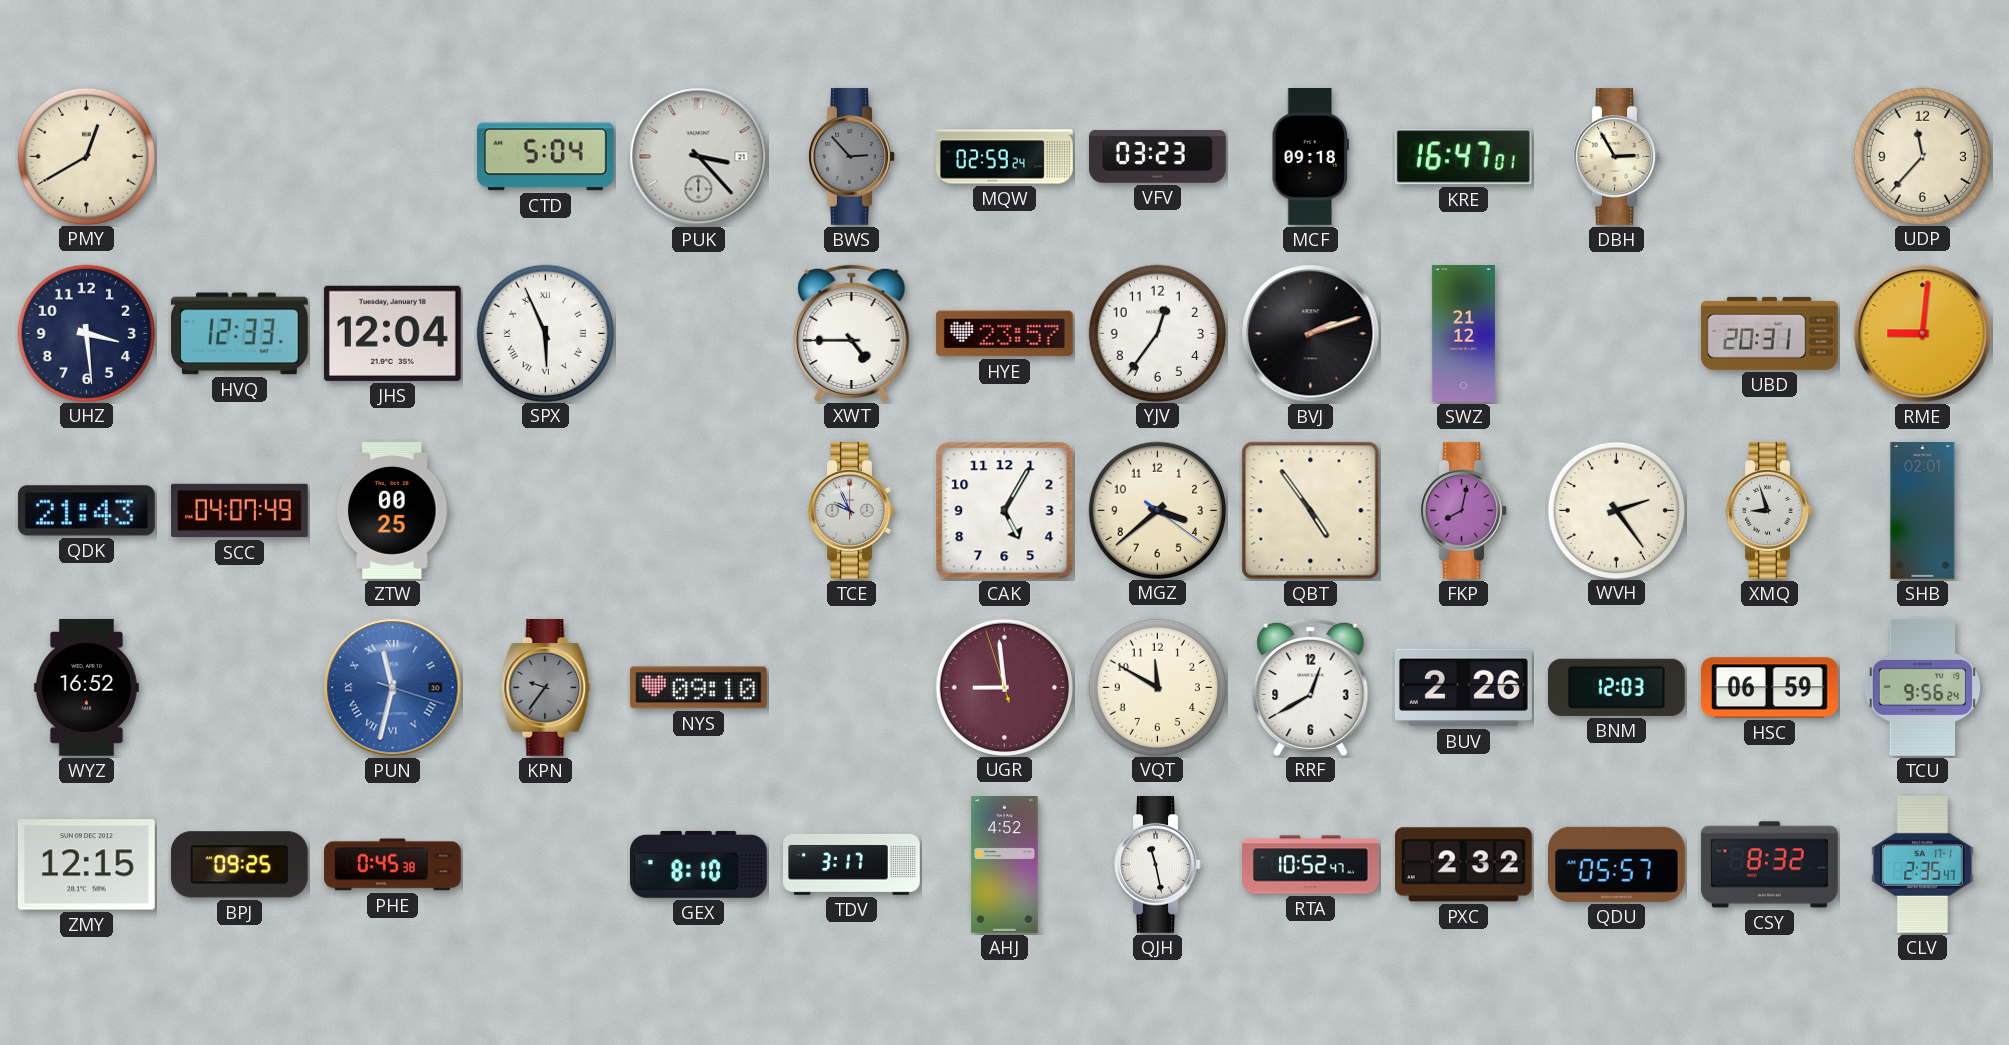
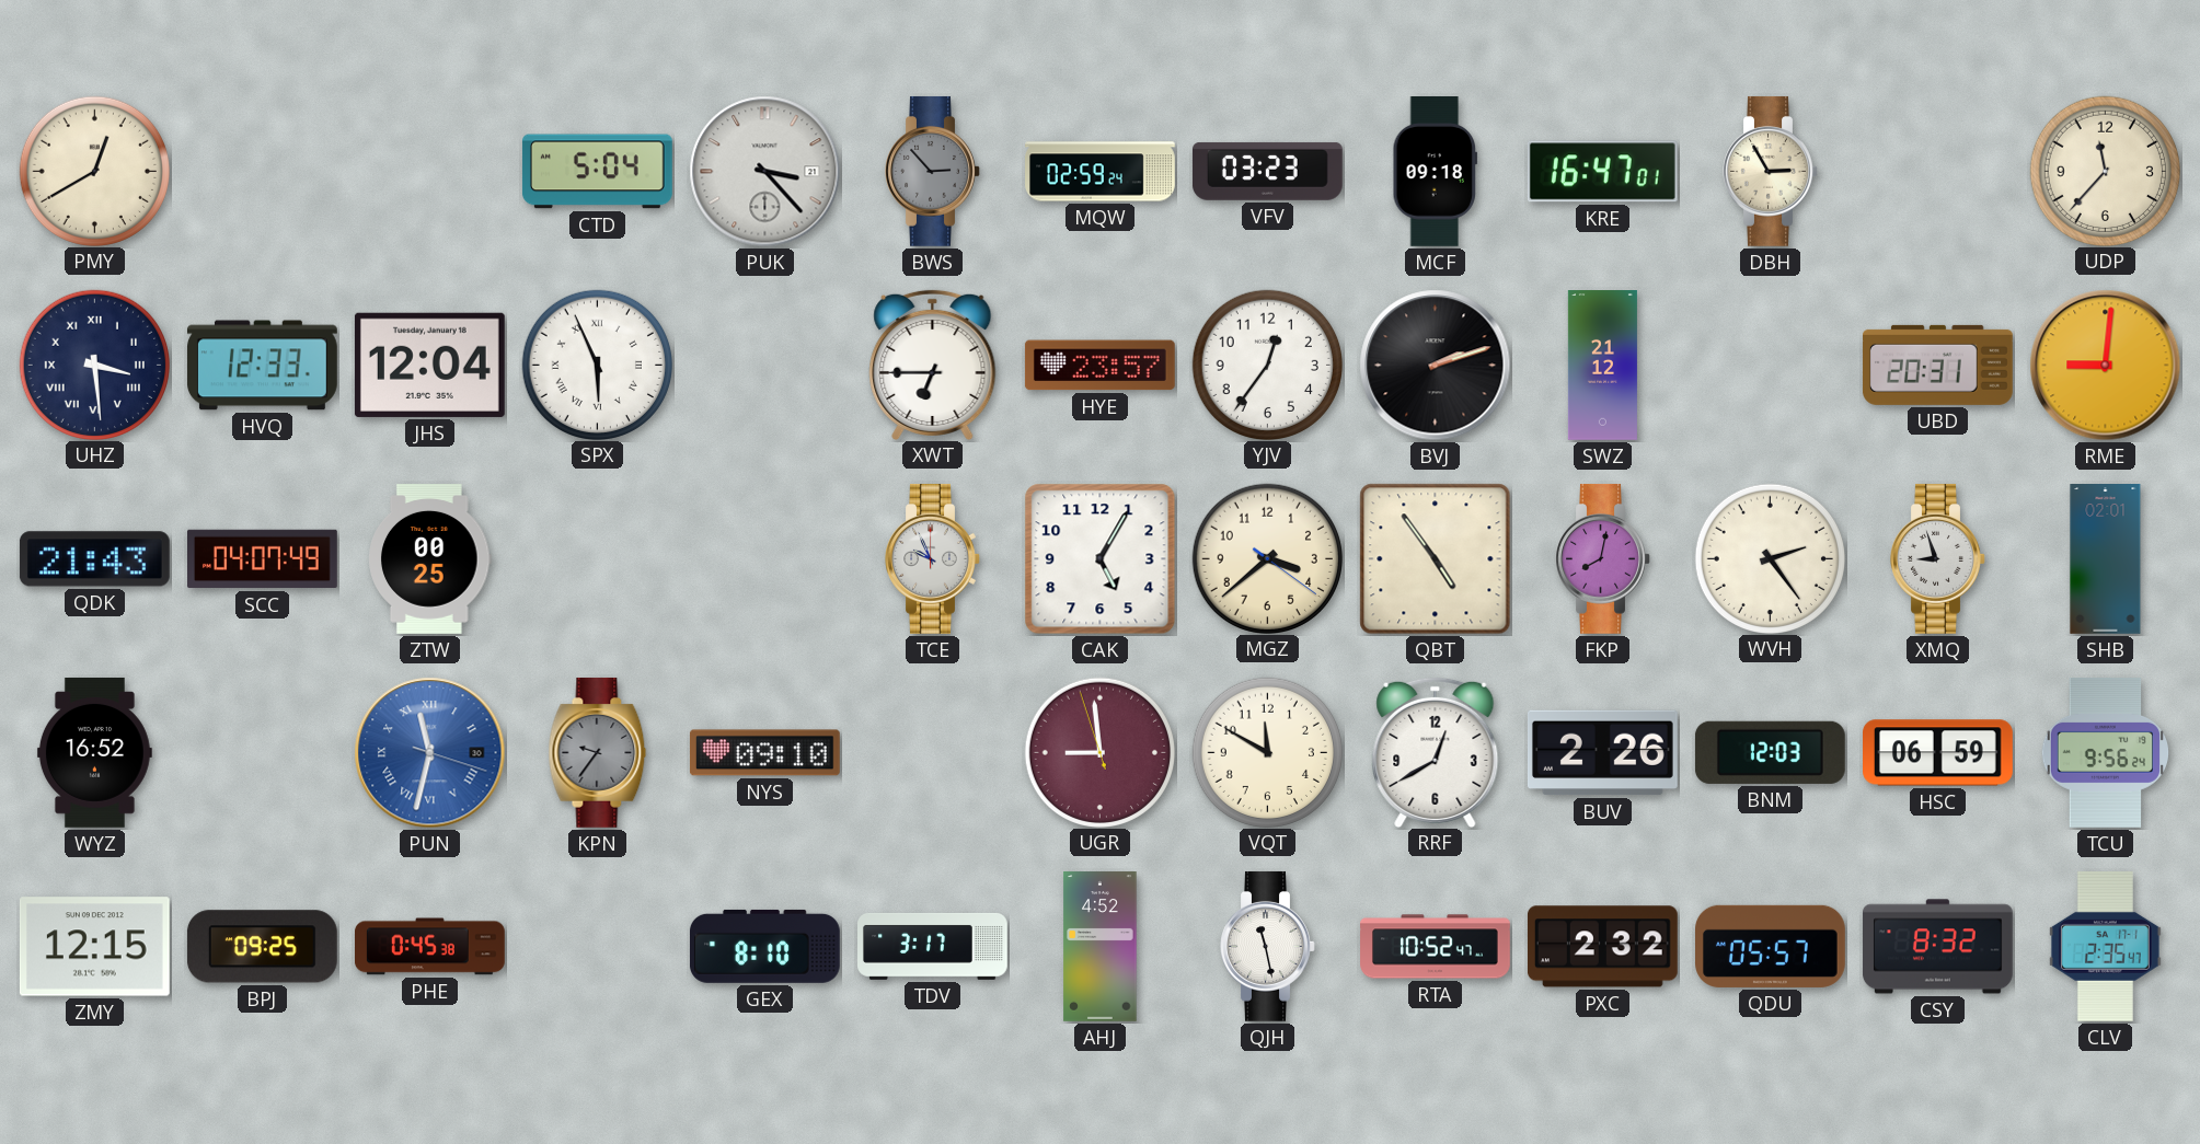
UHZ numerals: Arabic -> Roman
XWT: 4:45 -> 6:45
